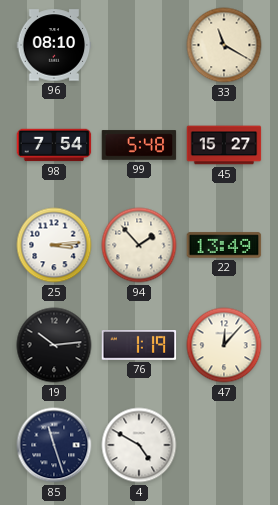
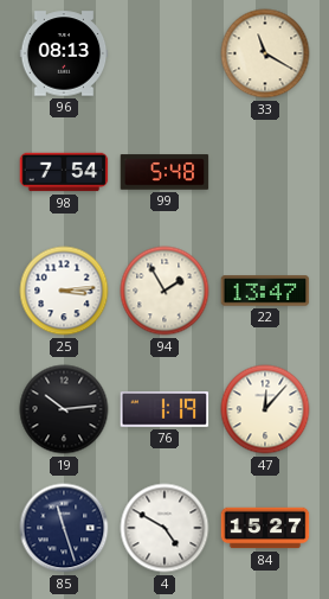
96: 08:10 -> 08:13
45: 15:27 -> none
94: 1:53 -> 1:55
22: 13:49 -> 13:47
84: none -> 15:27
